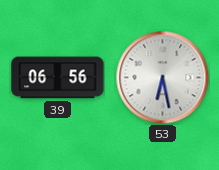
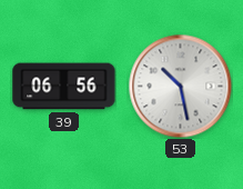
53: 6:28 -> 10:28
